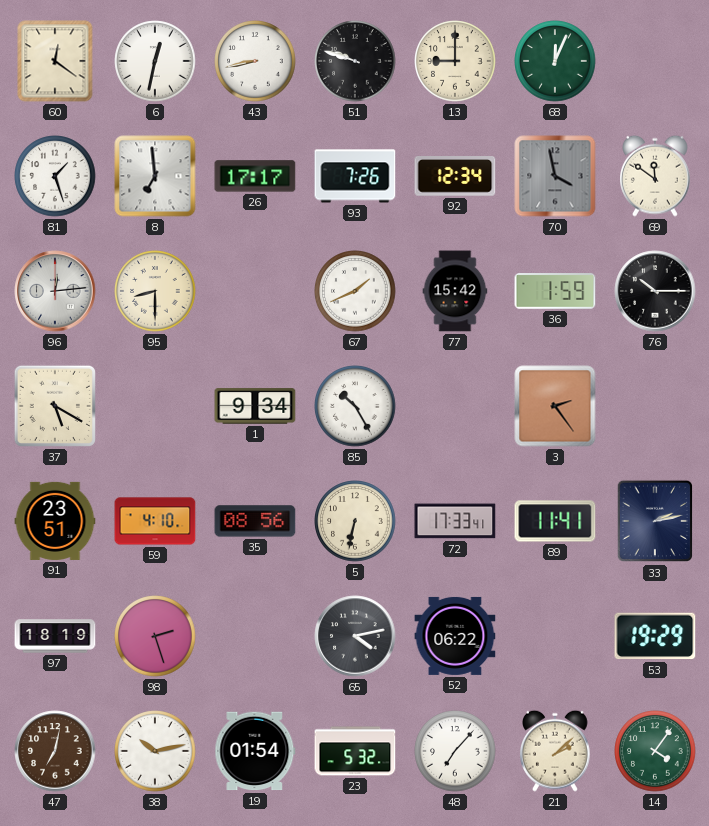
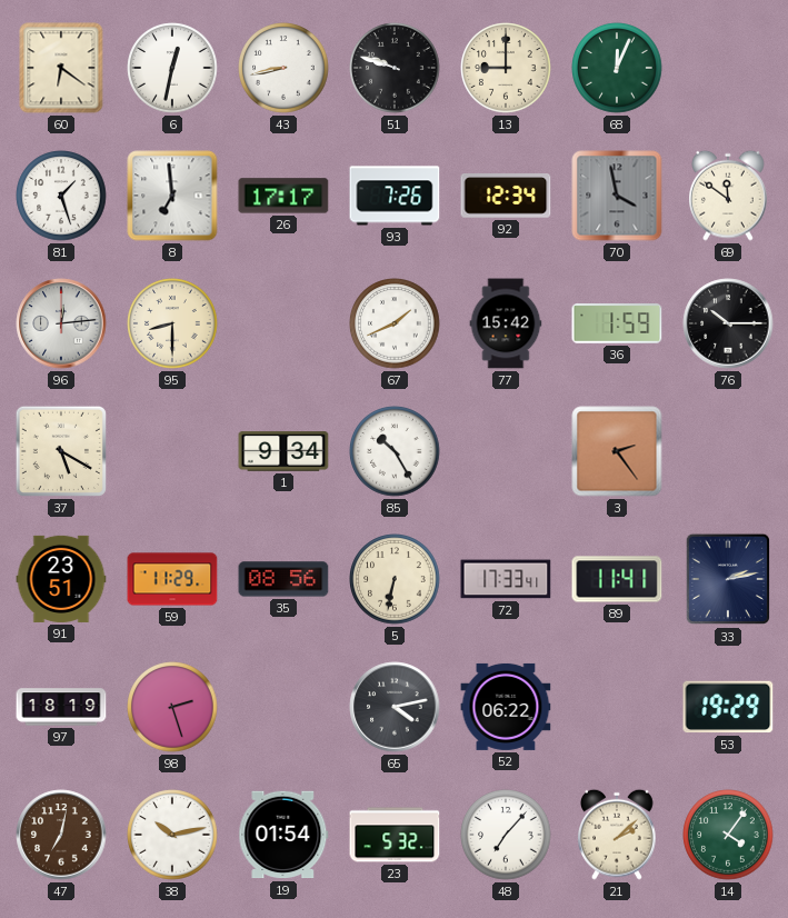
60: 12:21 -> 6:21
59: 4:10 -> 11:29
